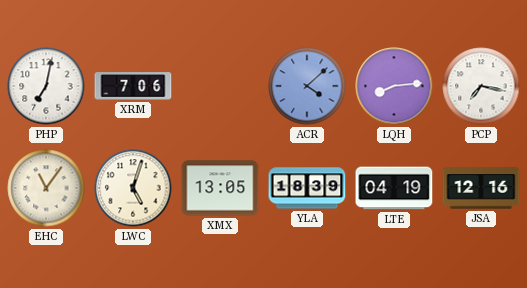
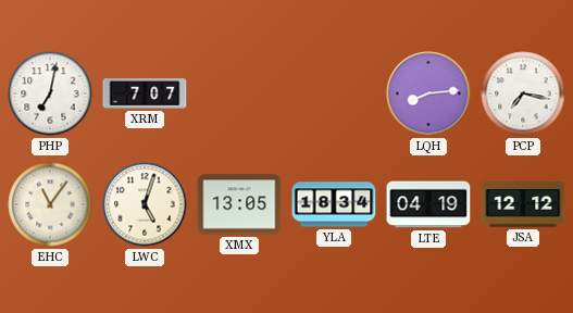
XRM: 7:06 -> 7:07
ACR: 4:08 -> none
YLA: 18:39 -> 18:34
JSA: 12:16 -> 12:12
